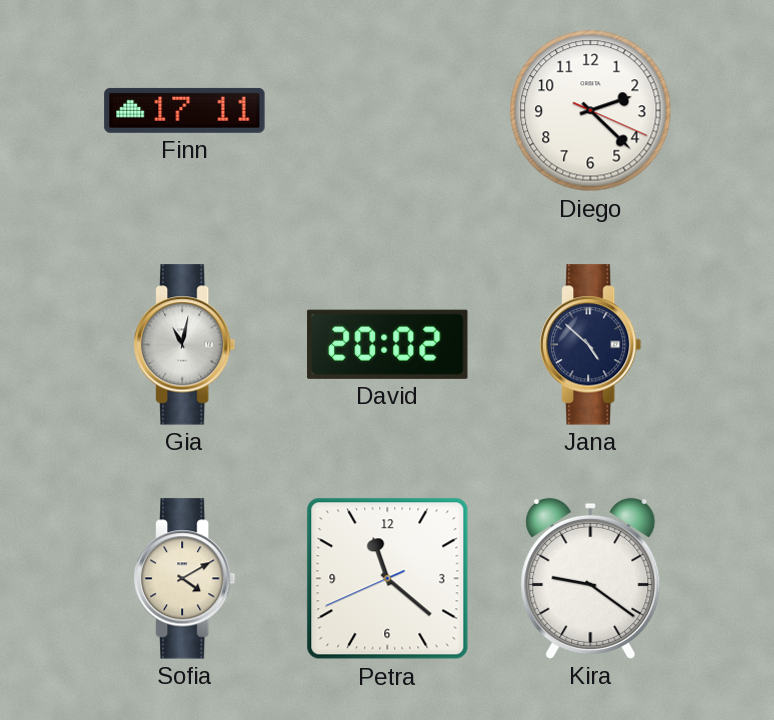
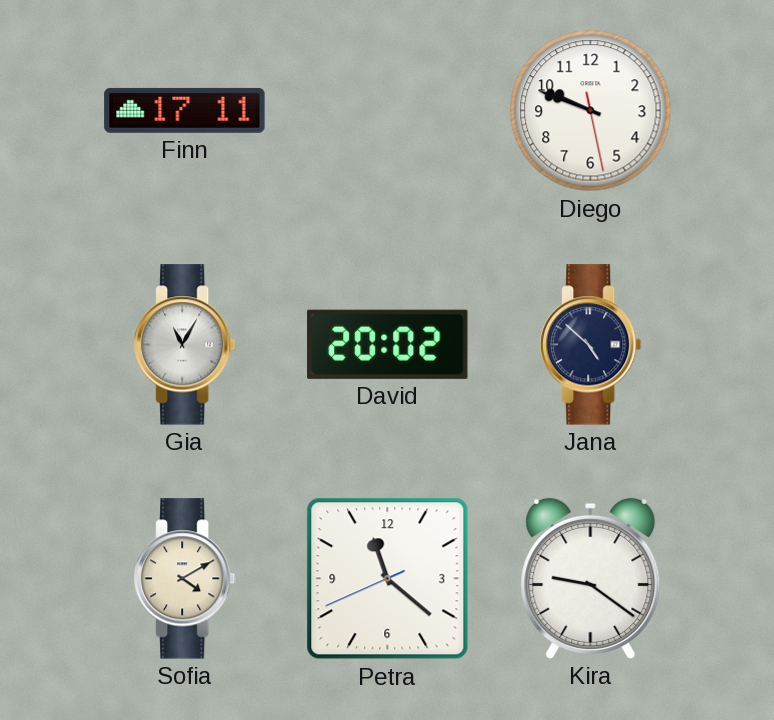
Diego: 2:22 -> 9:48
Gia: 11:02 -> 11:05
